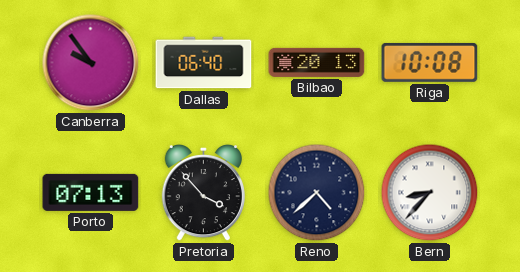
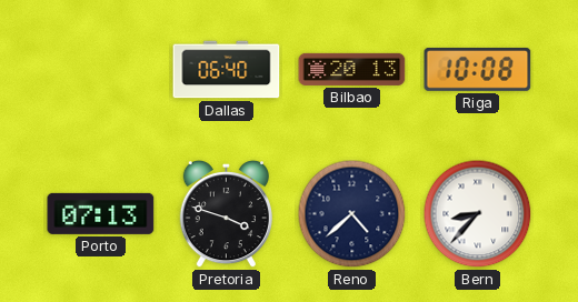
Canberra: 9:54 -> none
Pretoria: 3:53 -> 3:48
